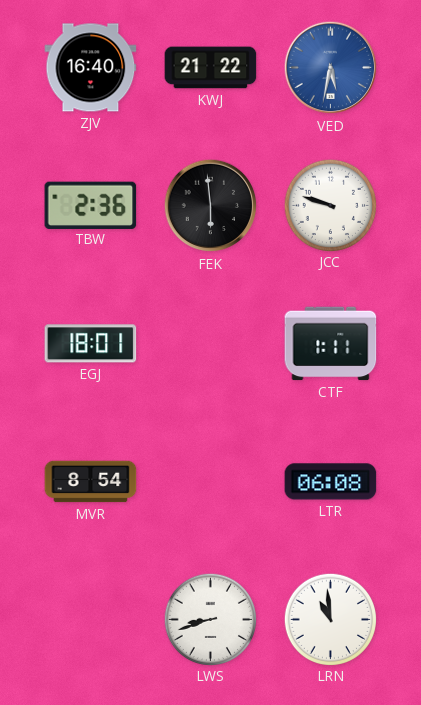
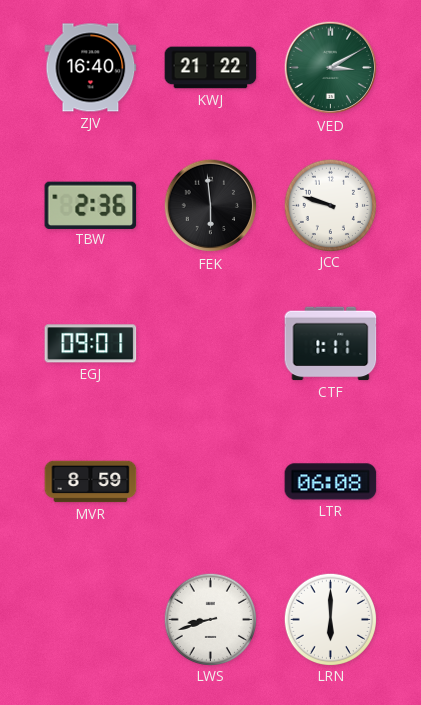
VED: 5:32 -> 3:10
VED dial: blue -> green
EGJ: 18:01 -> 09:01
MVR: 8:54 -> 8:59
LRN: 10:59 -> 6:00
